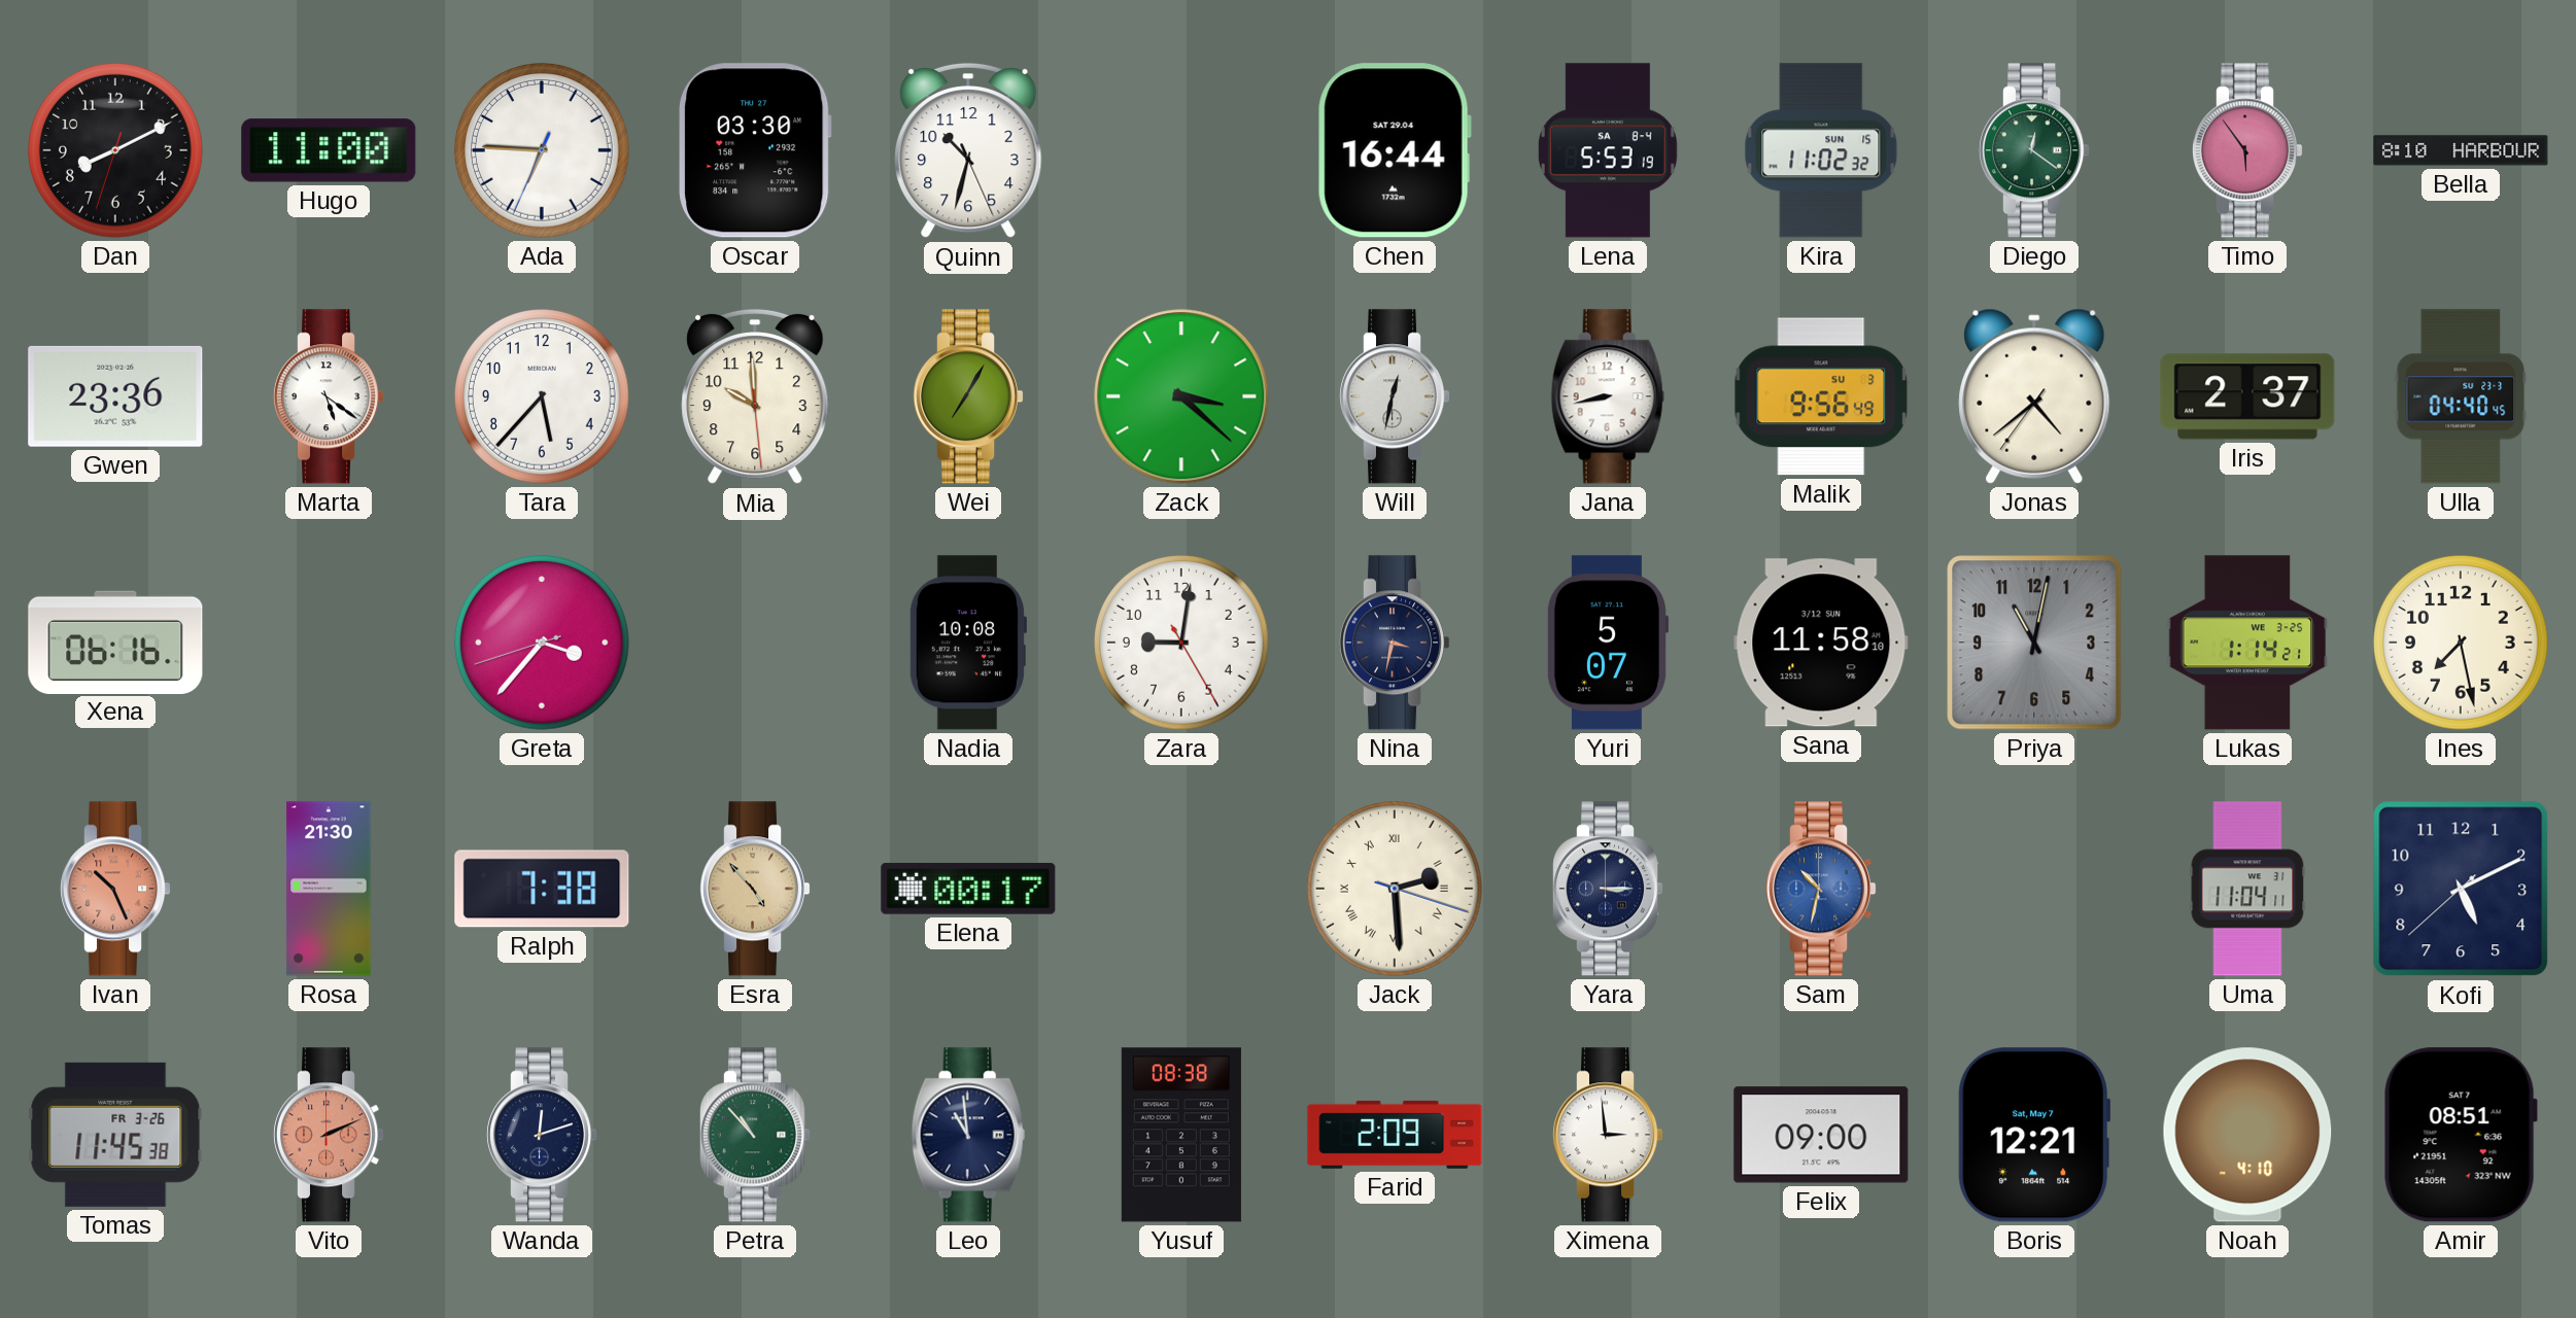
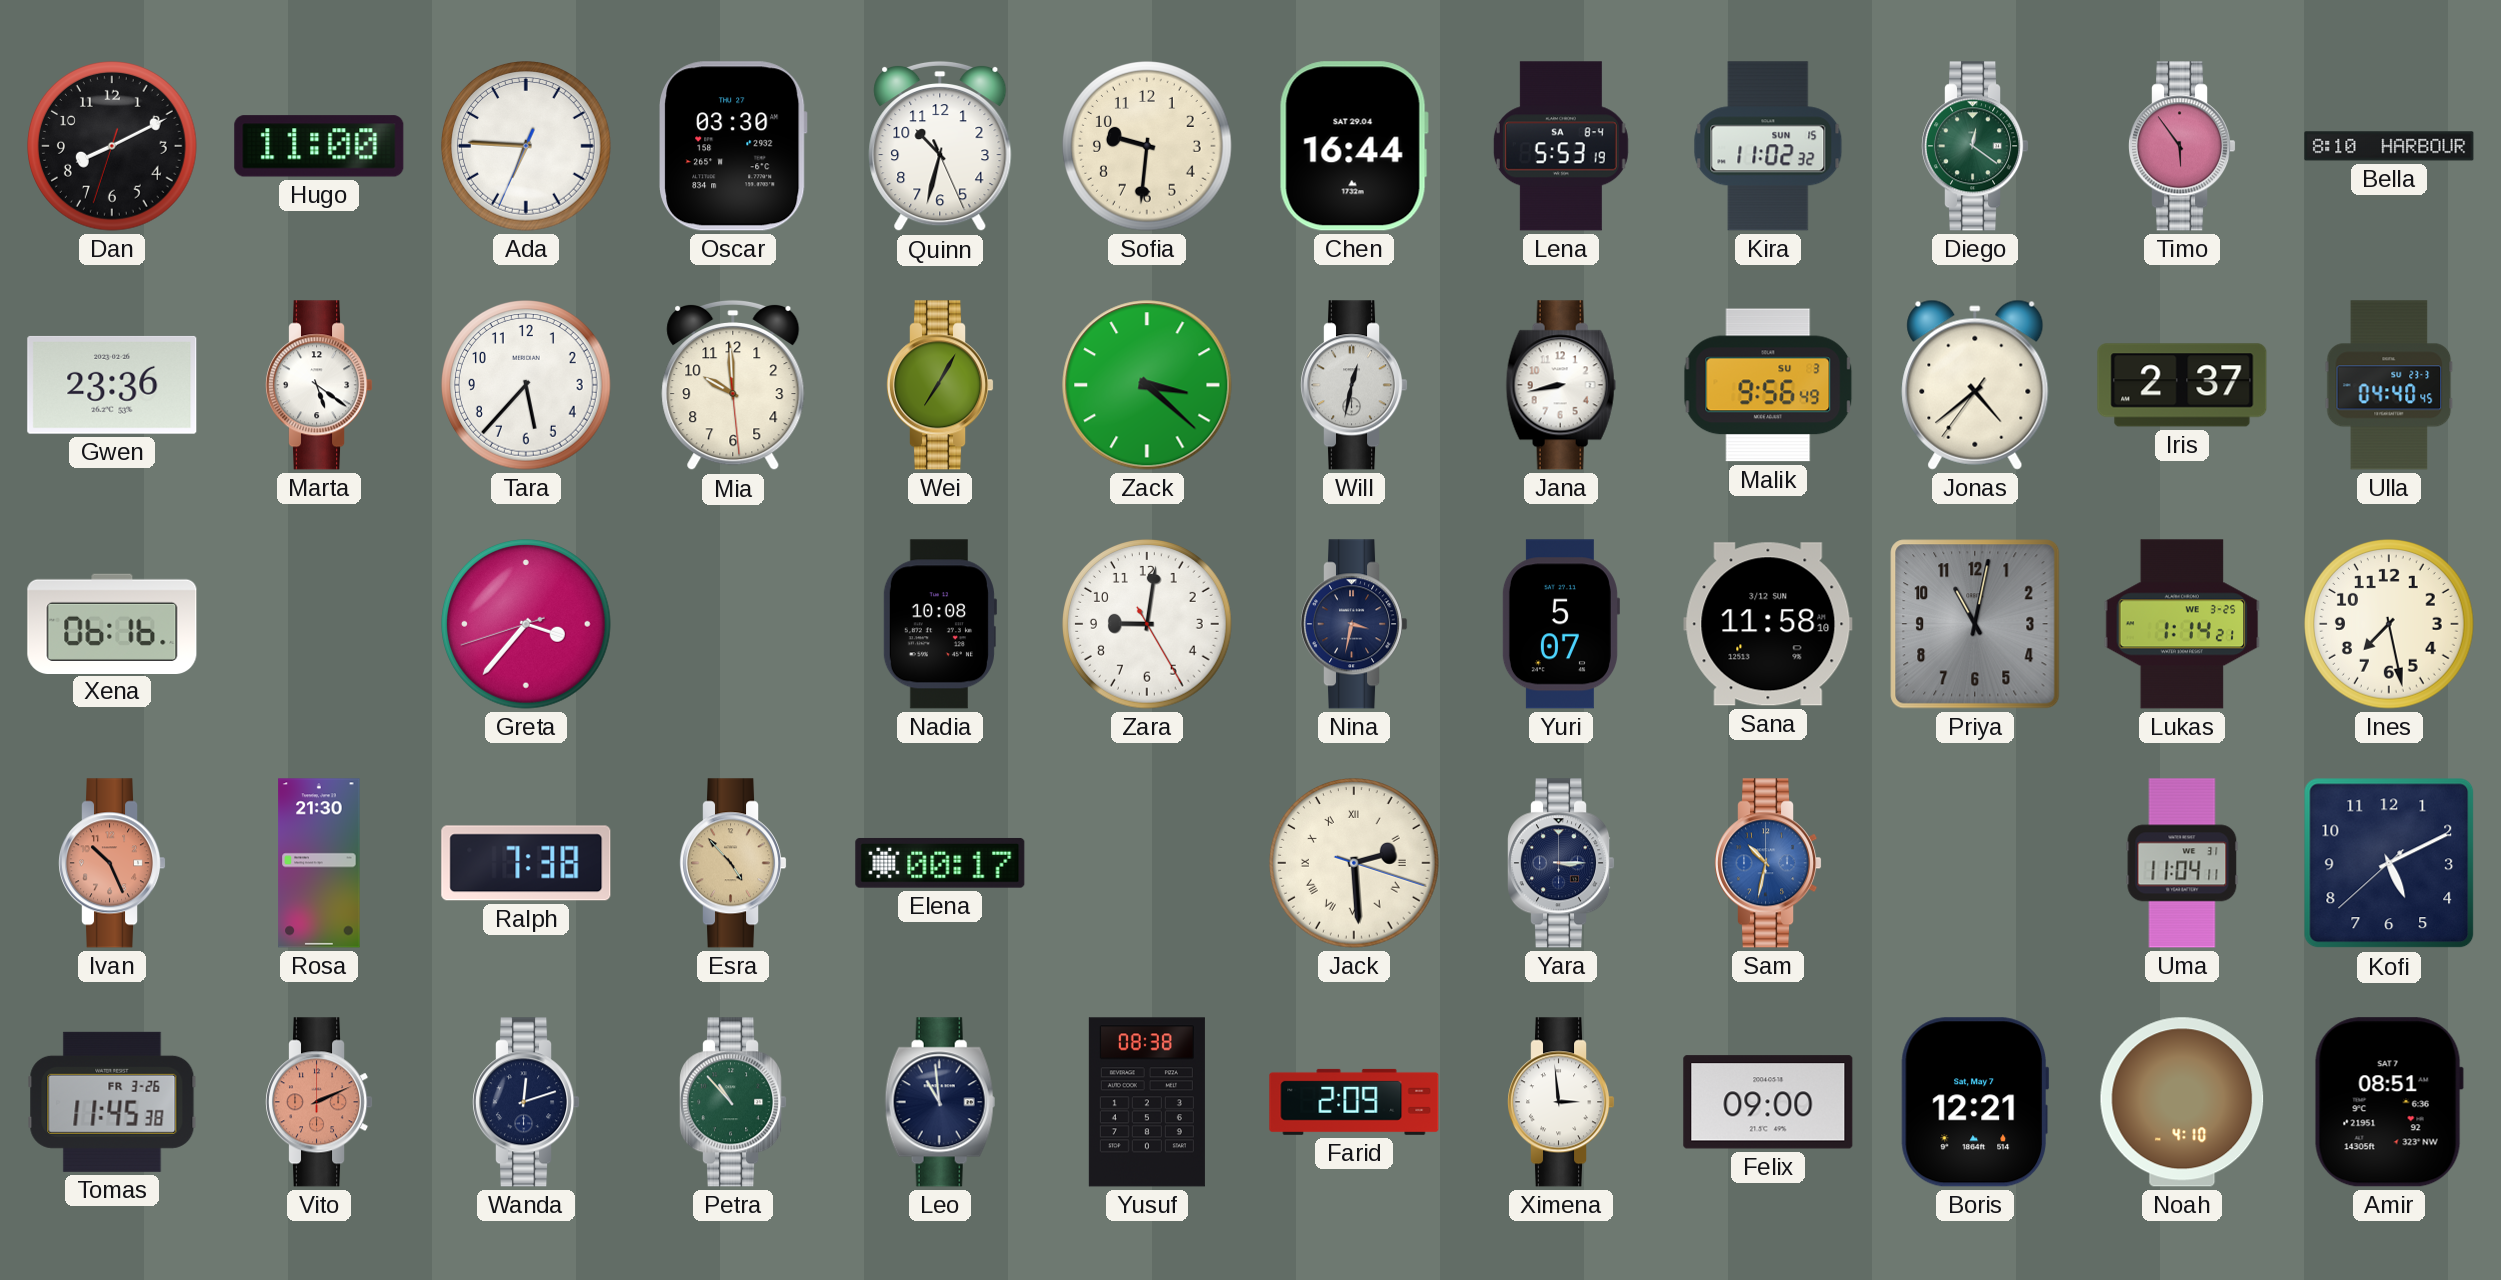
Sofia: none -> 9:31
